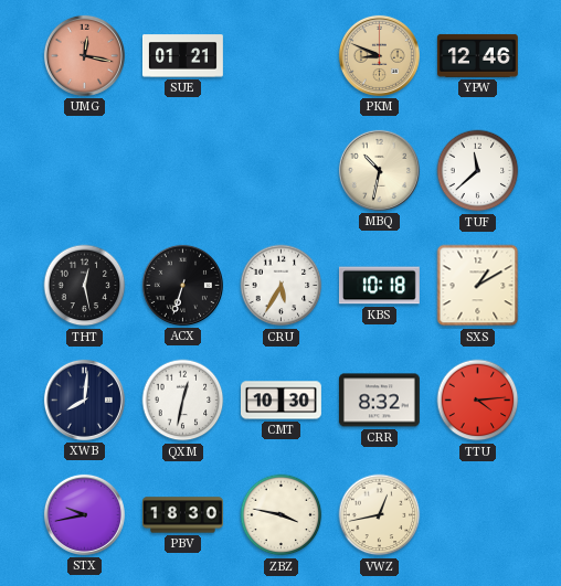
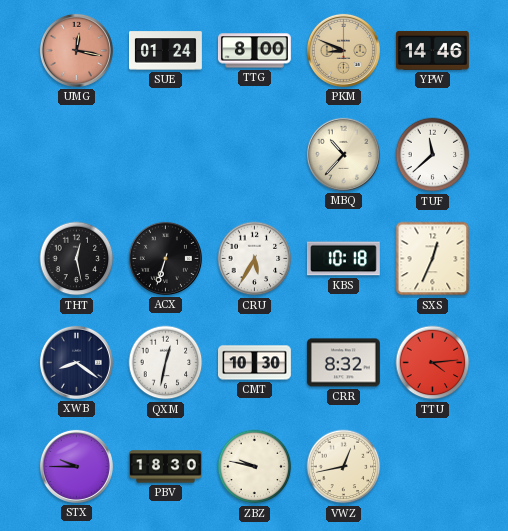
SUE: 01:21 -> 01:24
TTG: none -> 8:00
YPW: 12:46 -> 14:46
MBQ: 10:32 -> 10:37
SXS: 1:10 -> 12:34
XWB: 8:01 -> 8:21
STX: 9:43 -> 9:45
ZBZ: 3:47 -> 9:47
